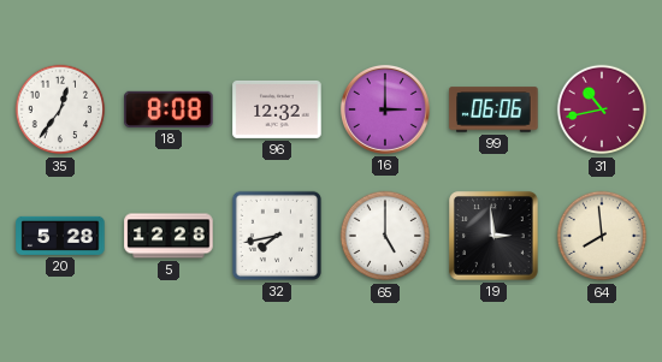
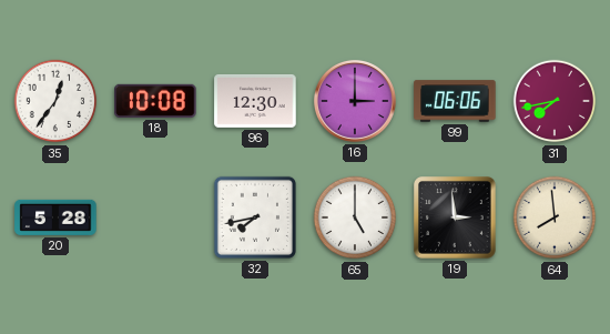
18: 8:08 -> 10:08
96: 12:32 -> 12:30
31: 10:43 -> 7:43
5: 12:28 -> none
